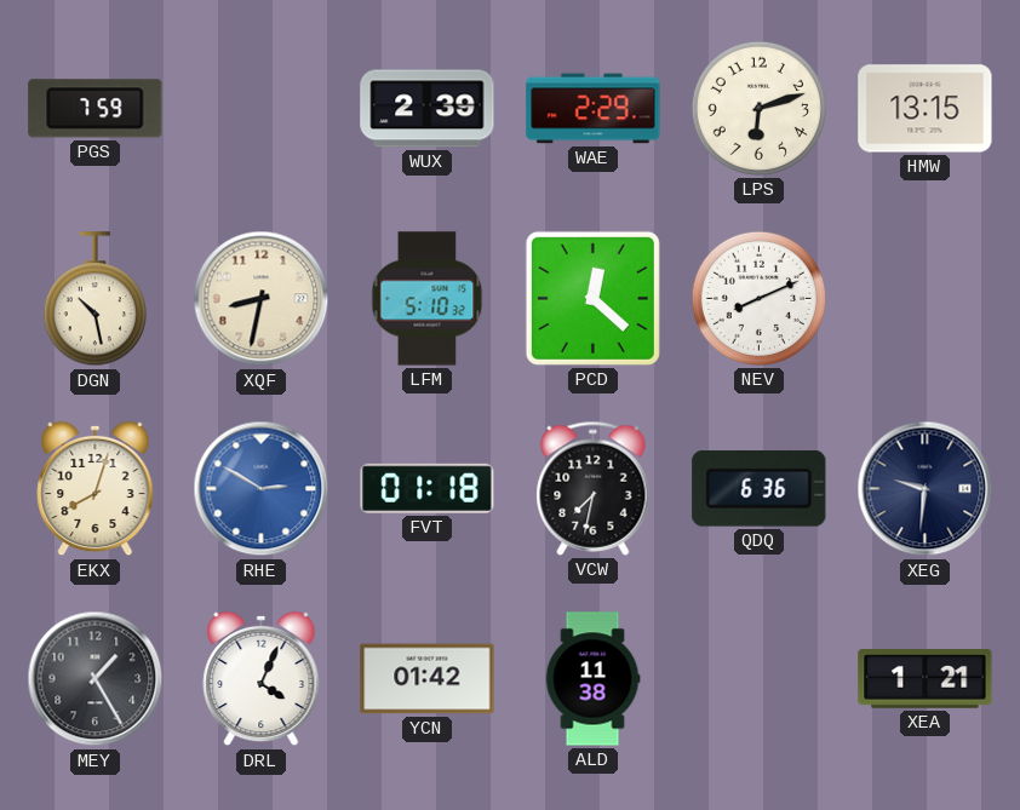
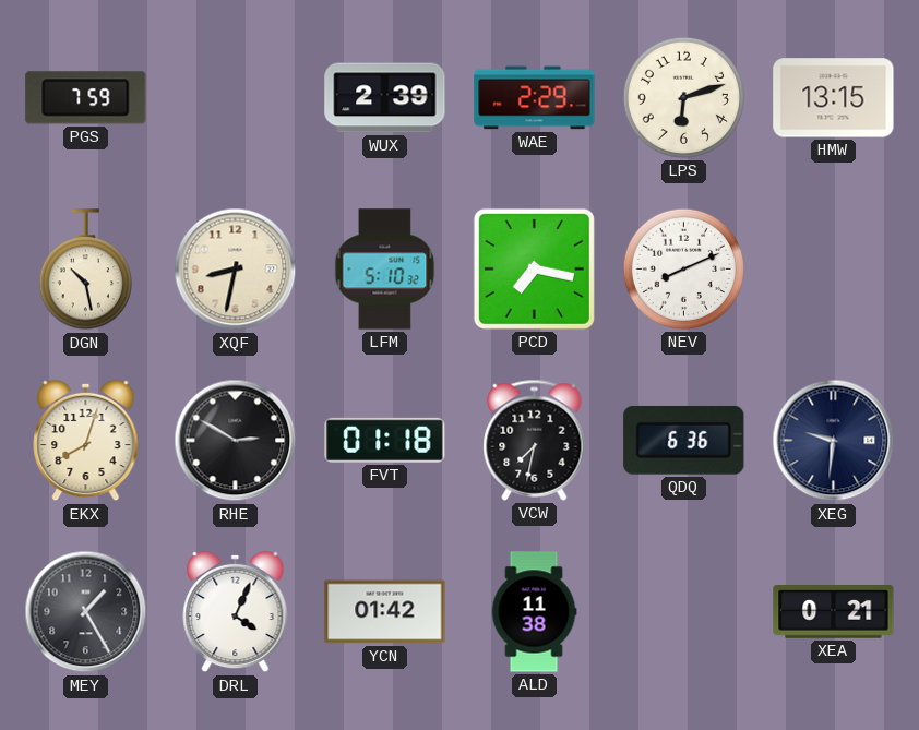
PCD: 12:22 -> 7:17
RHE dial: blue -> black
XEA: 1:21 -> 0:21
